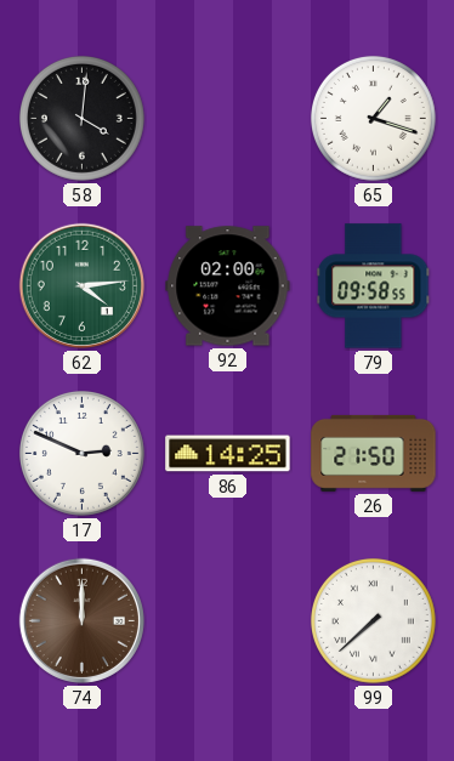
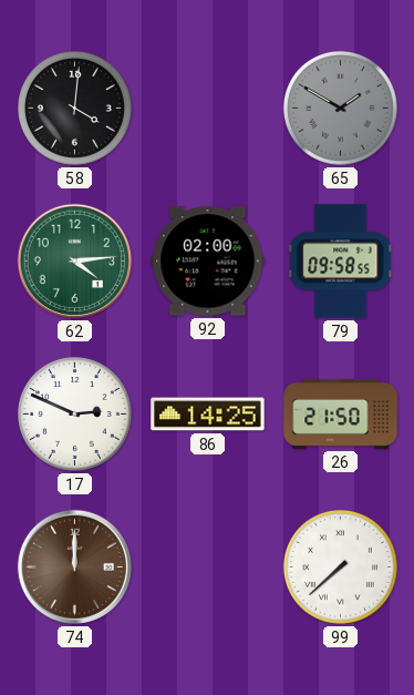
65: 1:18 -> 1:50
65 dial: white -> grey
